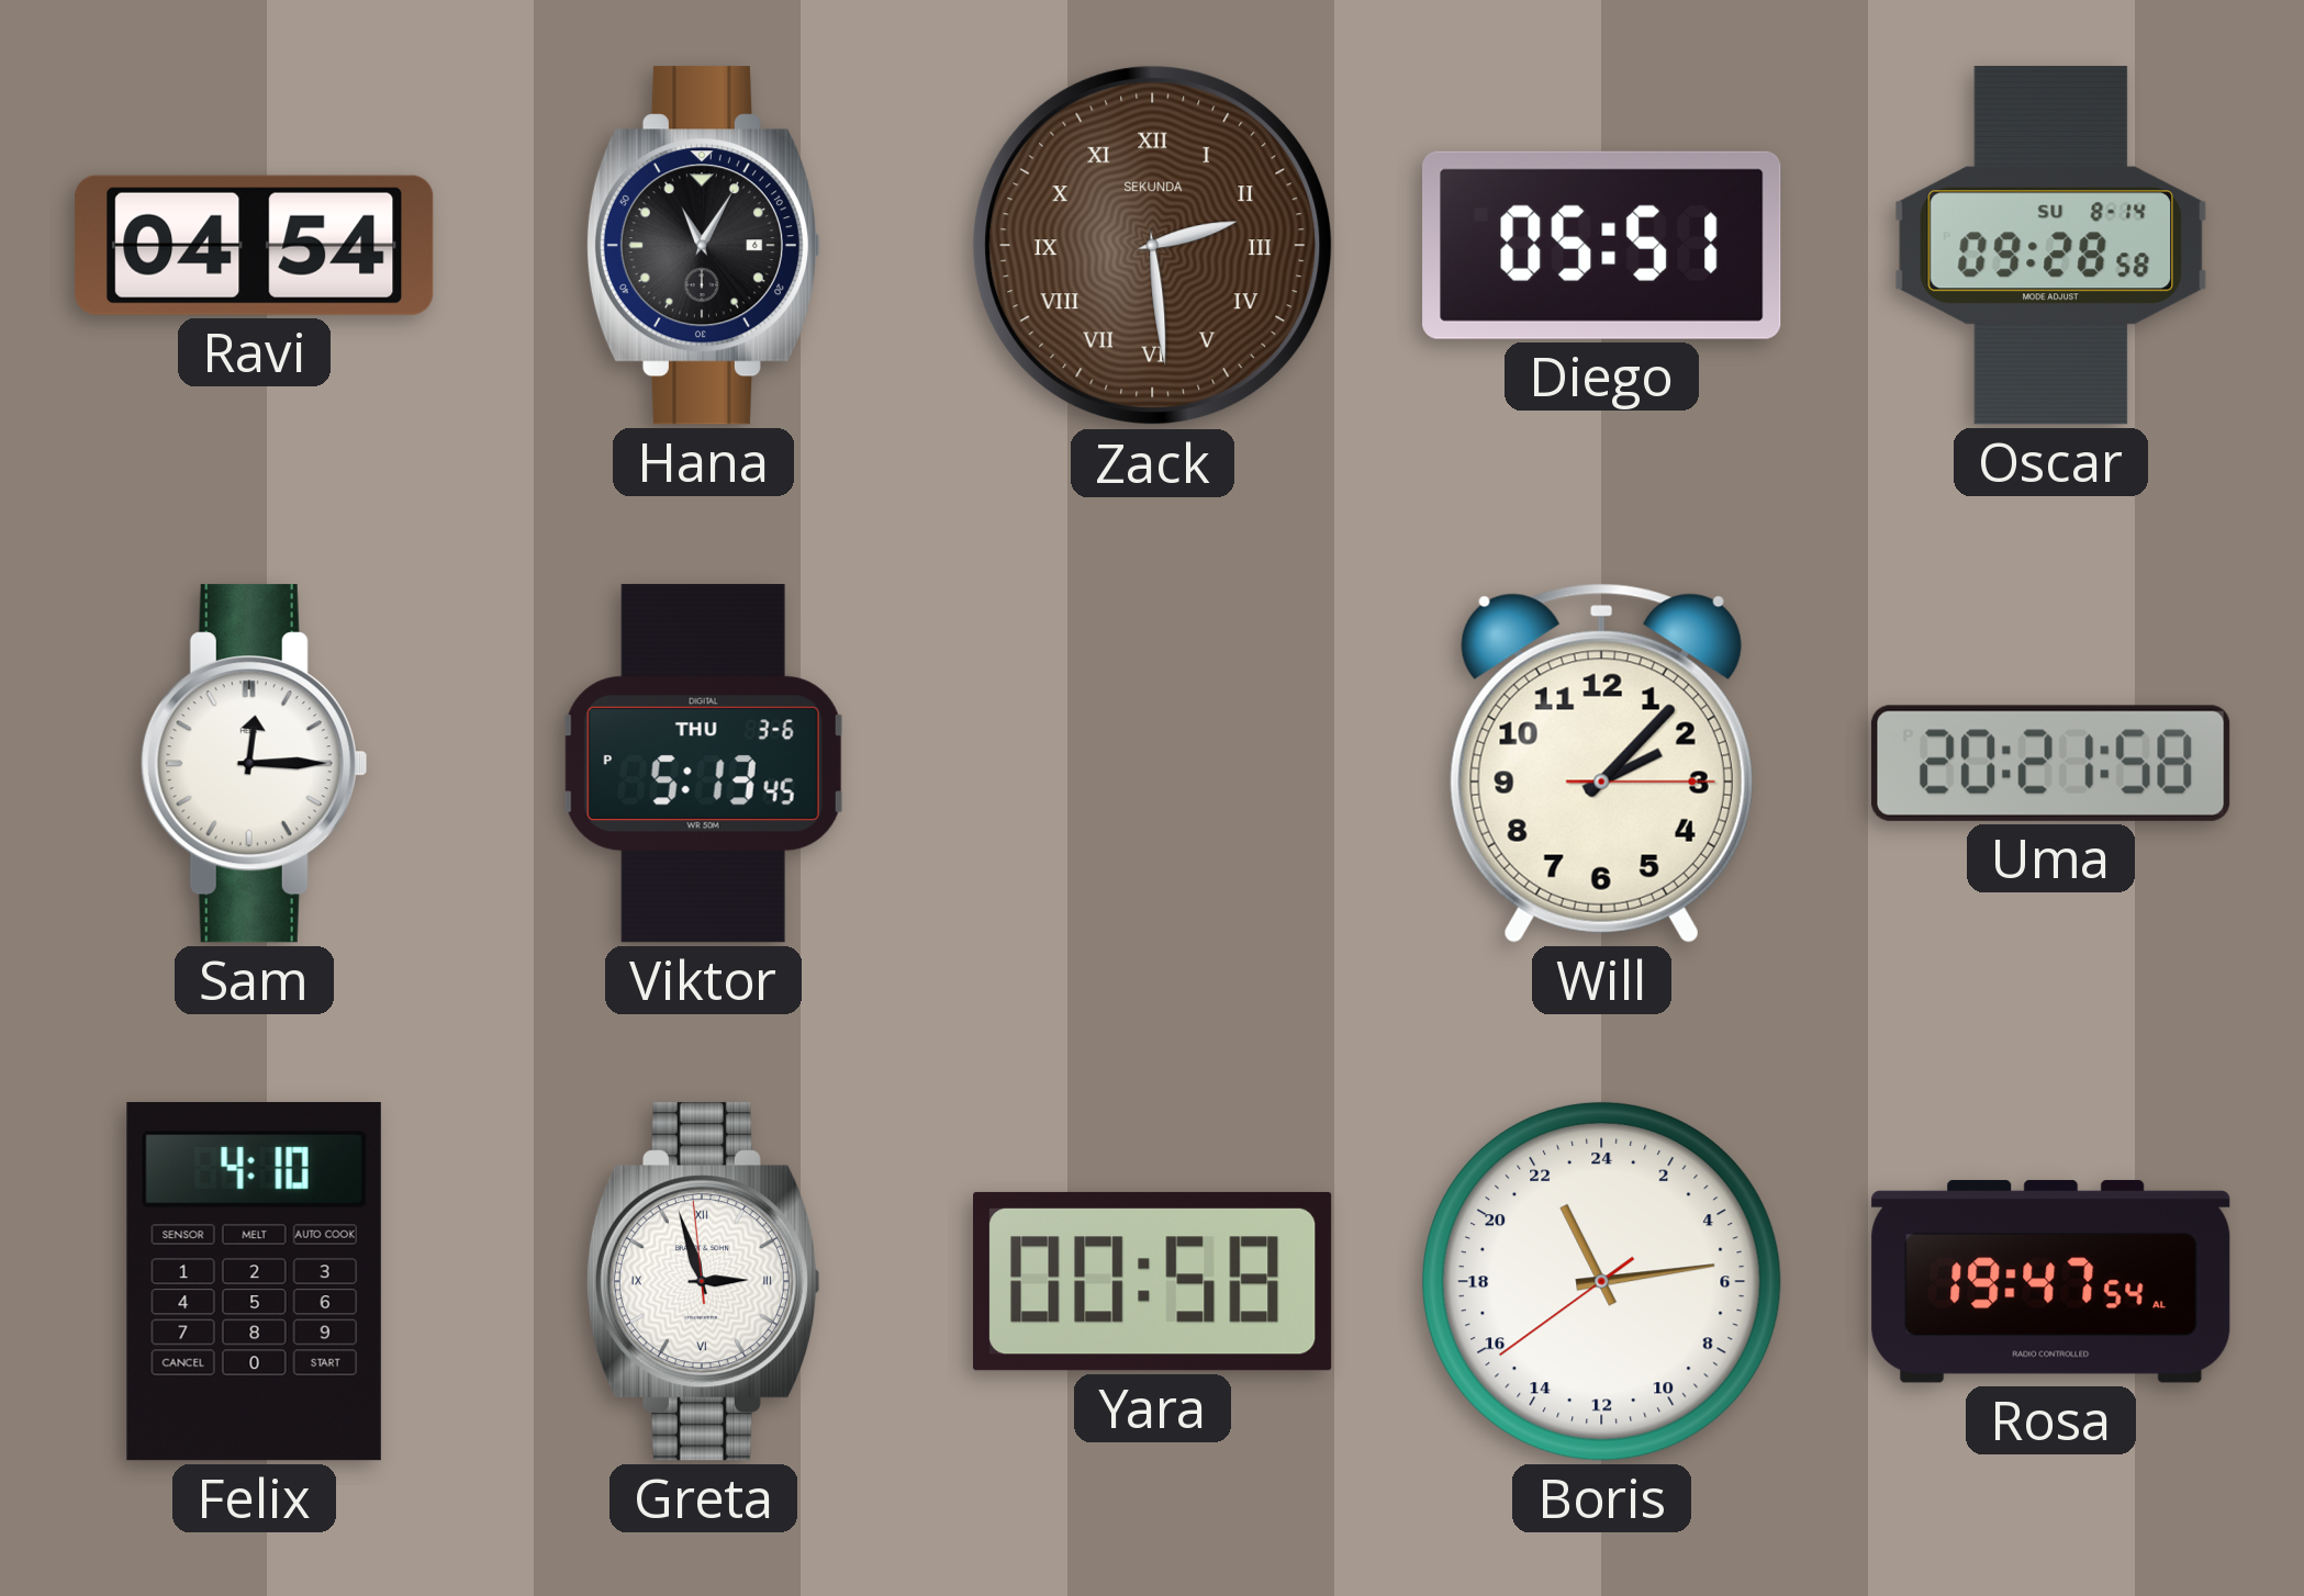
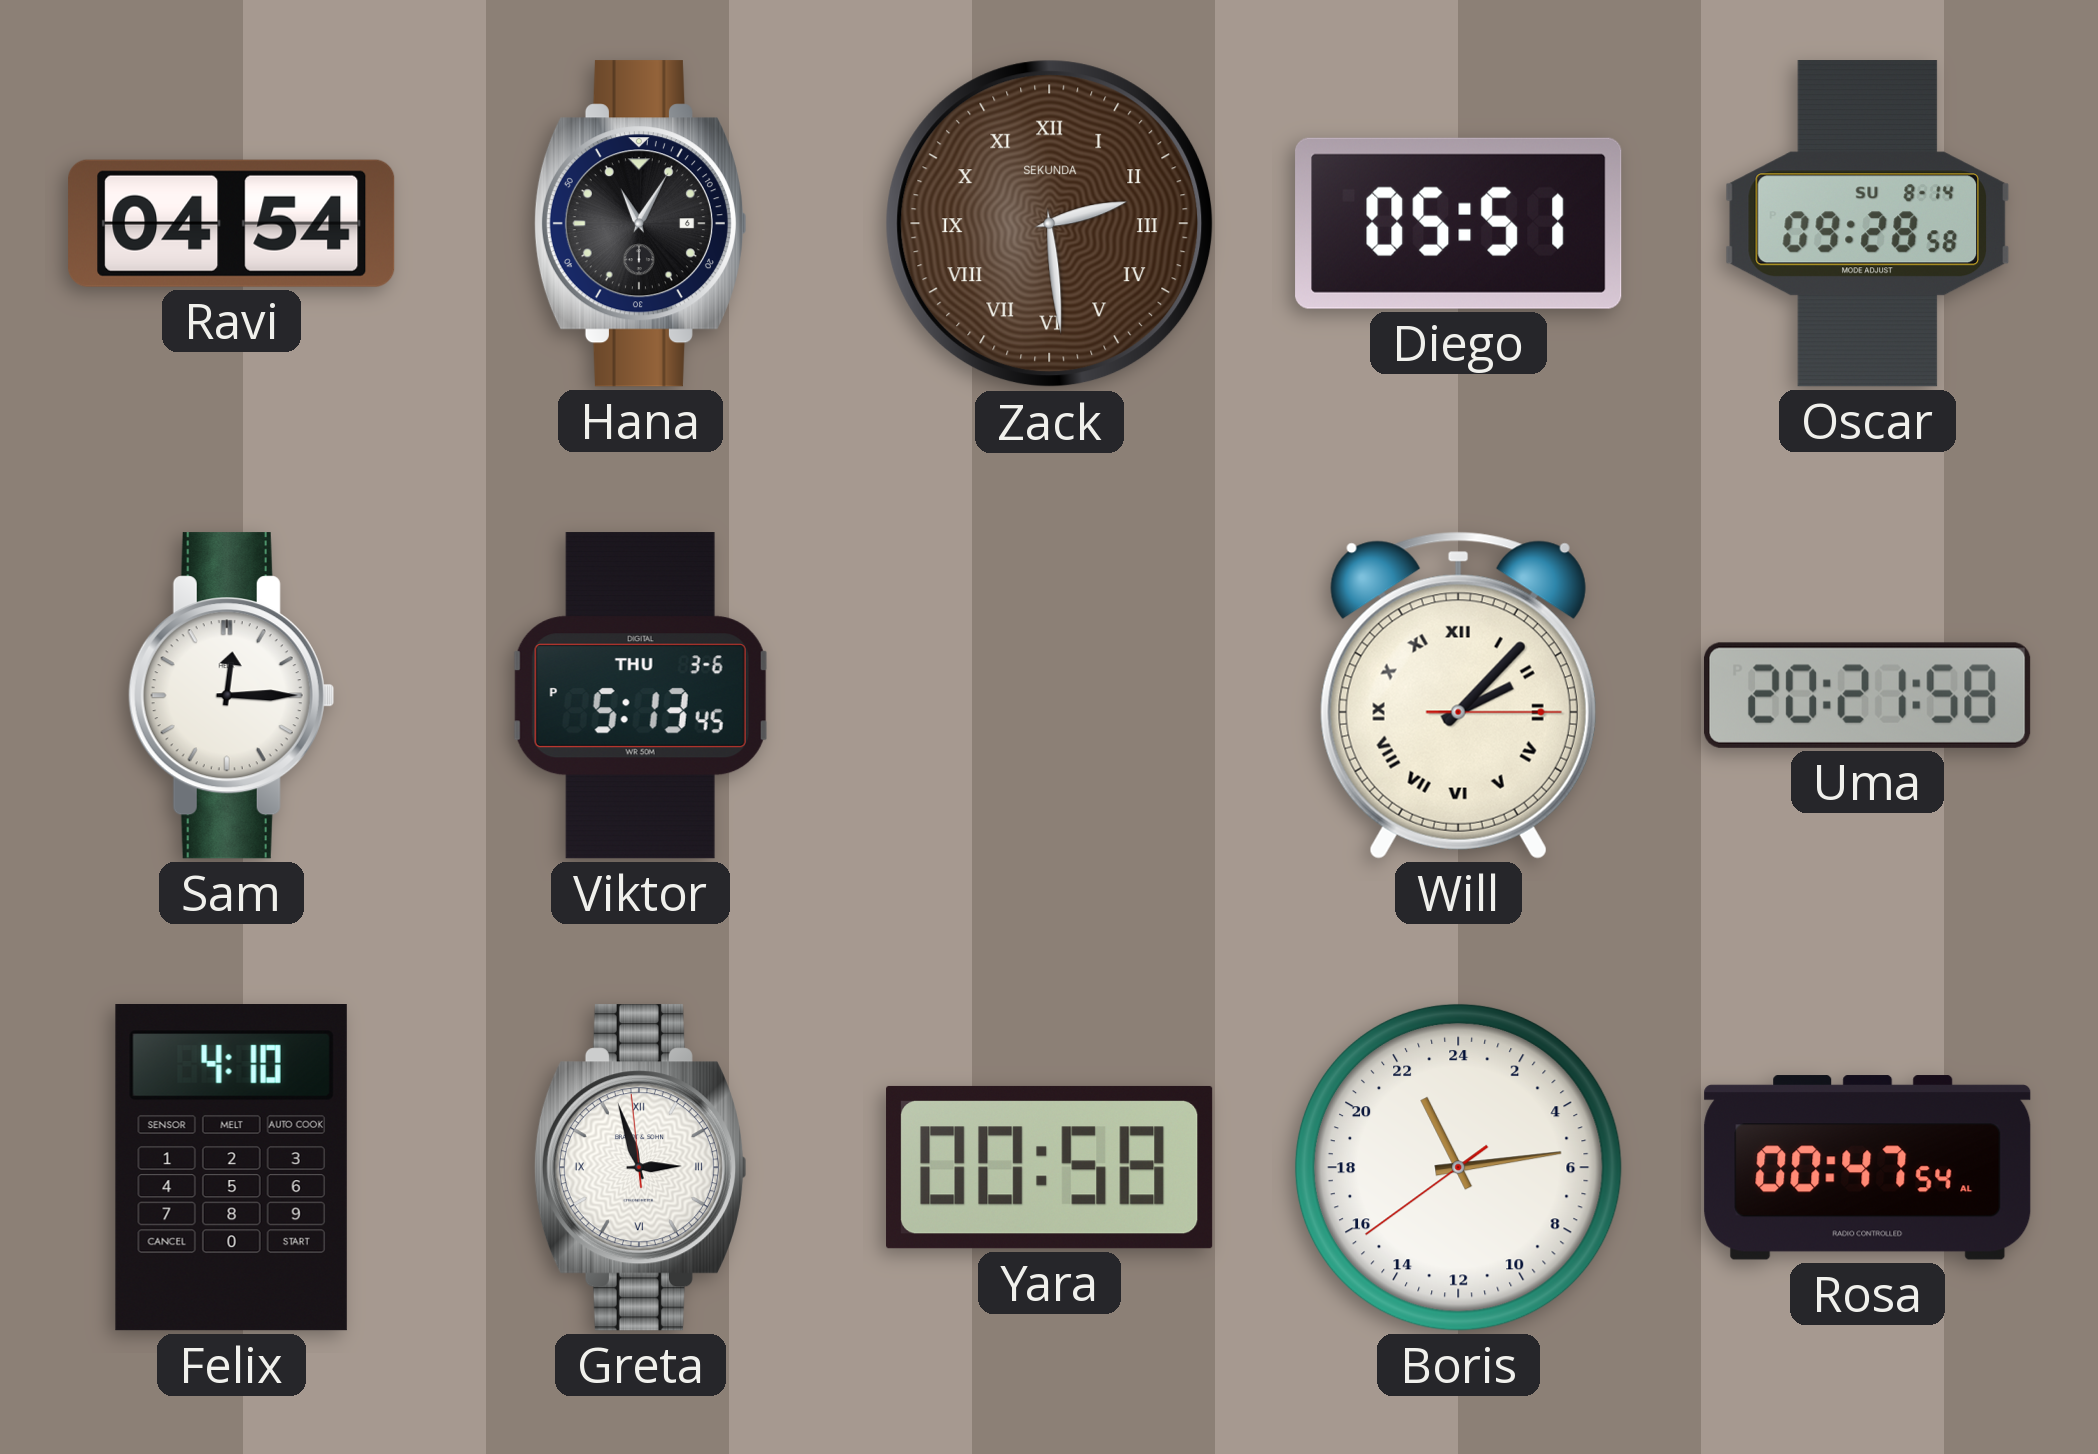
Will numerals: Arabic -> Roman
Rosa: 19:47 -> 00:47
